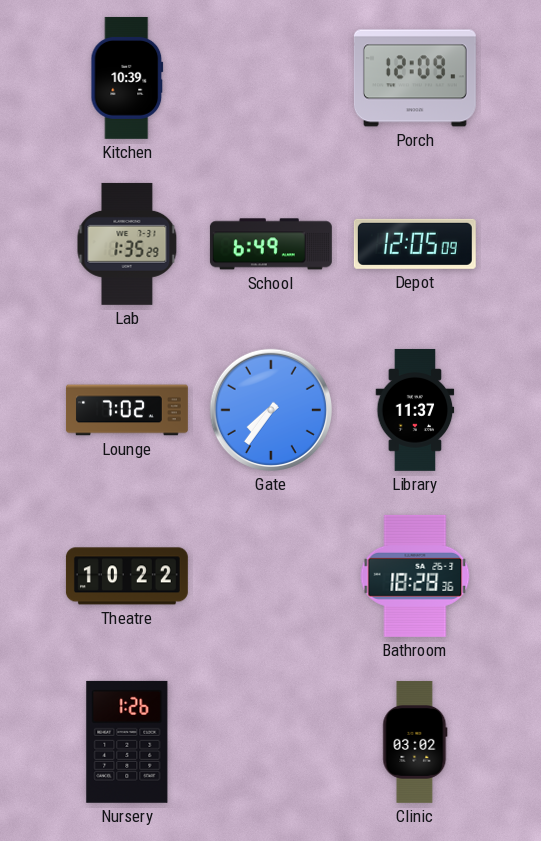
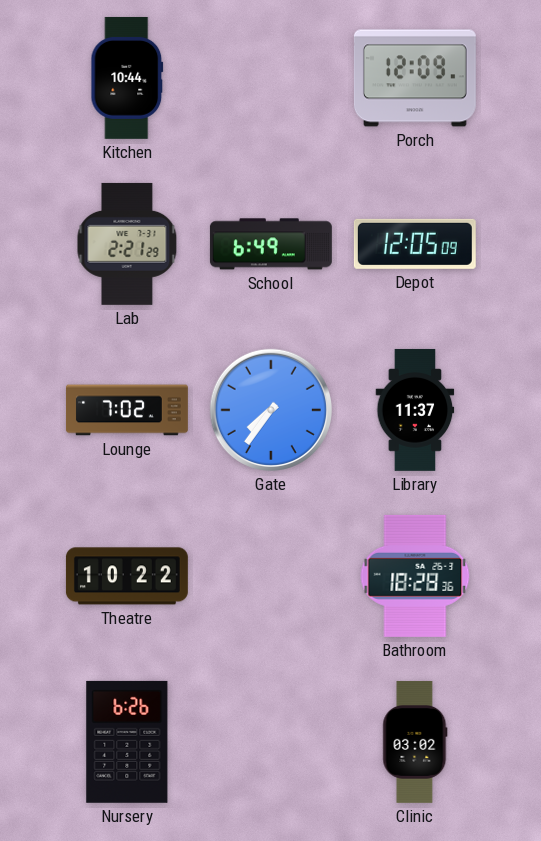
Kitchen: 10:39 -> 10:44
Lab: 1:35 -> 2:21
Nursery: 1:26 -> 6:26
